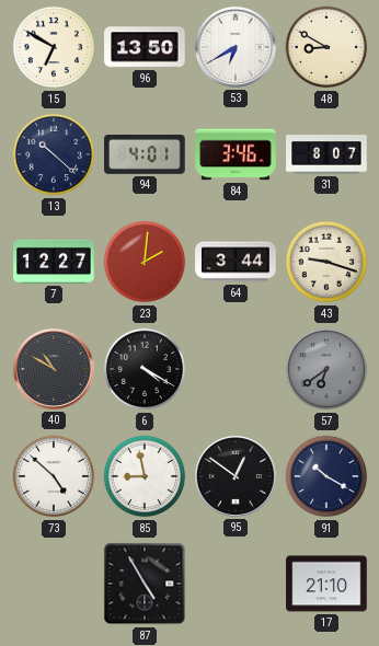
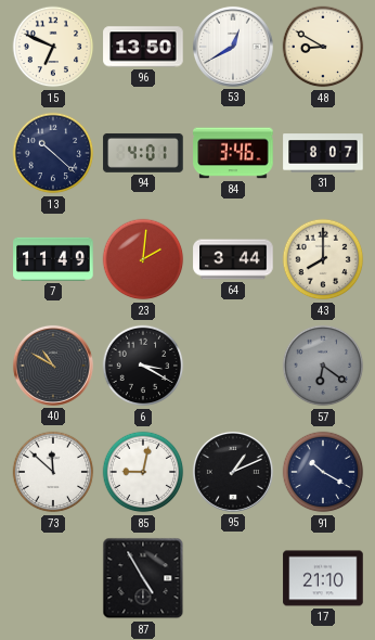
15: 6:50 -> 6:49
53: 6:40 -> 12:40
7: 12:27 -> 11:49
43: 9:18 -> 8:00
6: 4:20 -> 3:20
57: 6:39 -> 6:21
73: 4:52 -> 11:52
85: 8:58 -> 9:02
95: 12:51 -> 1:11
